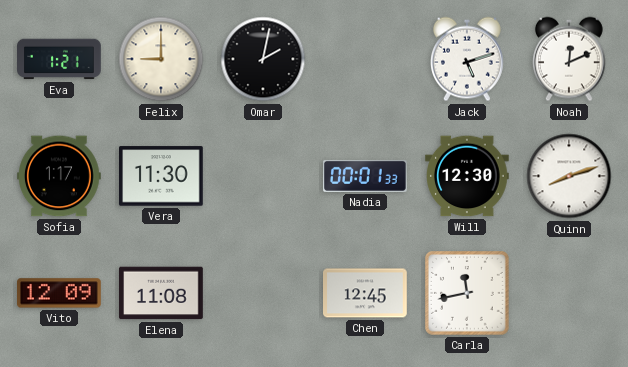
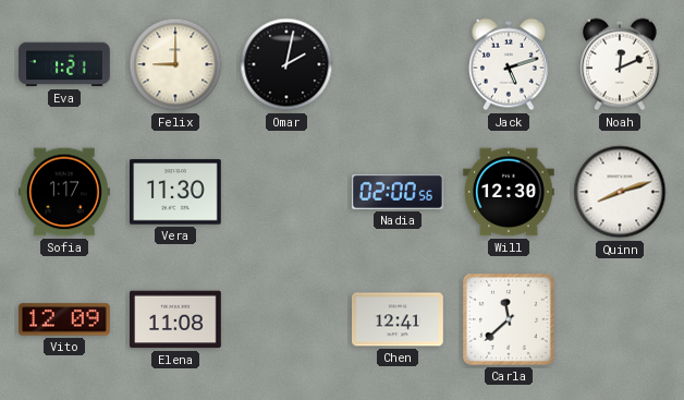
Nadia: 00:01 -> 02:00
Chen: 12:45 -> 12:41
Carla: 11:43 -> 11:38
